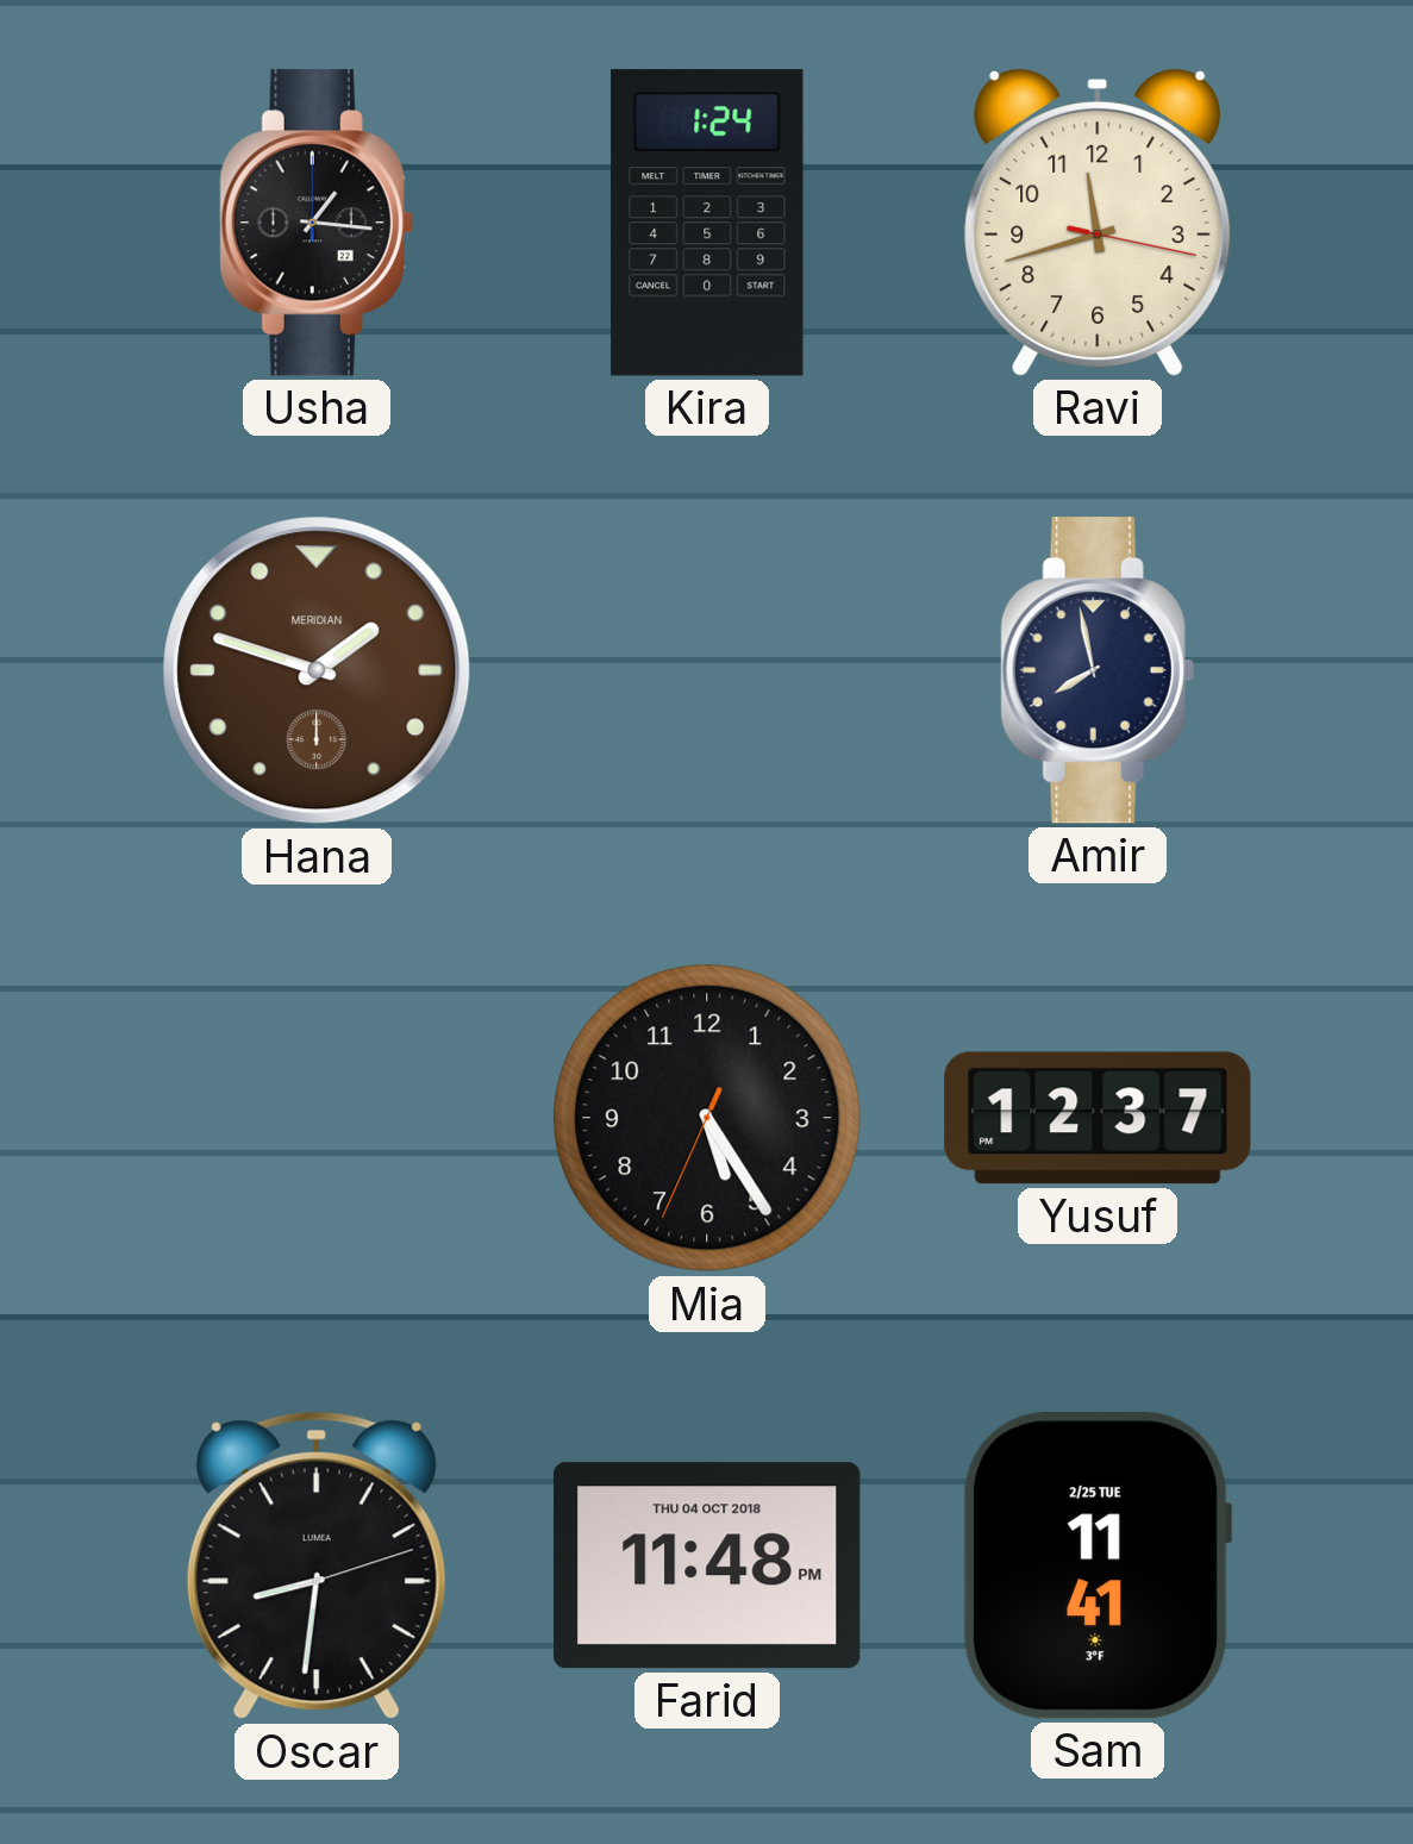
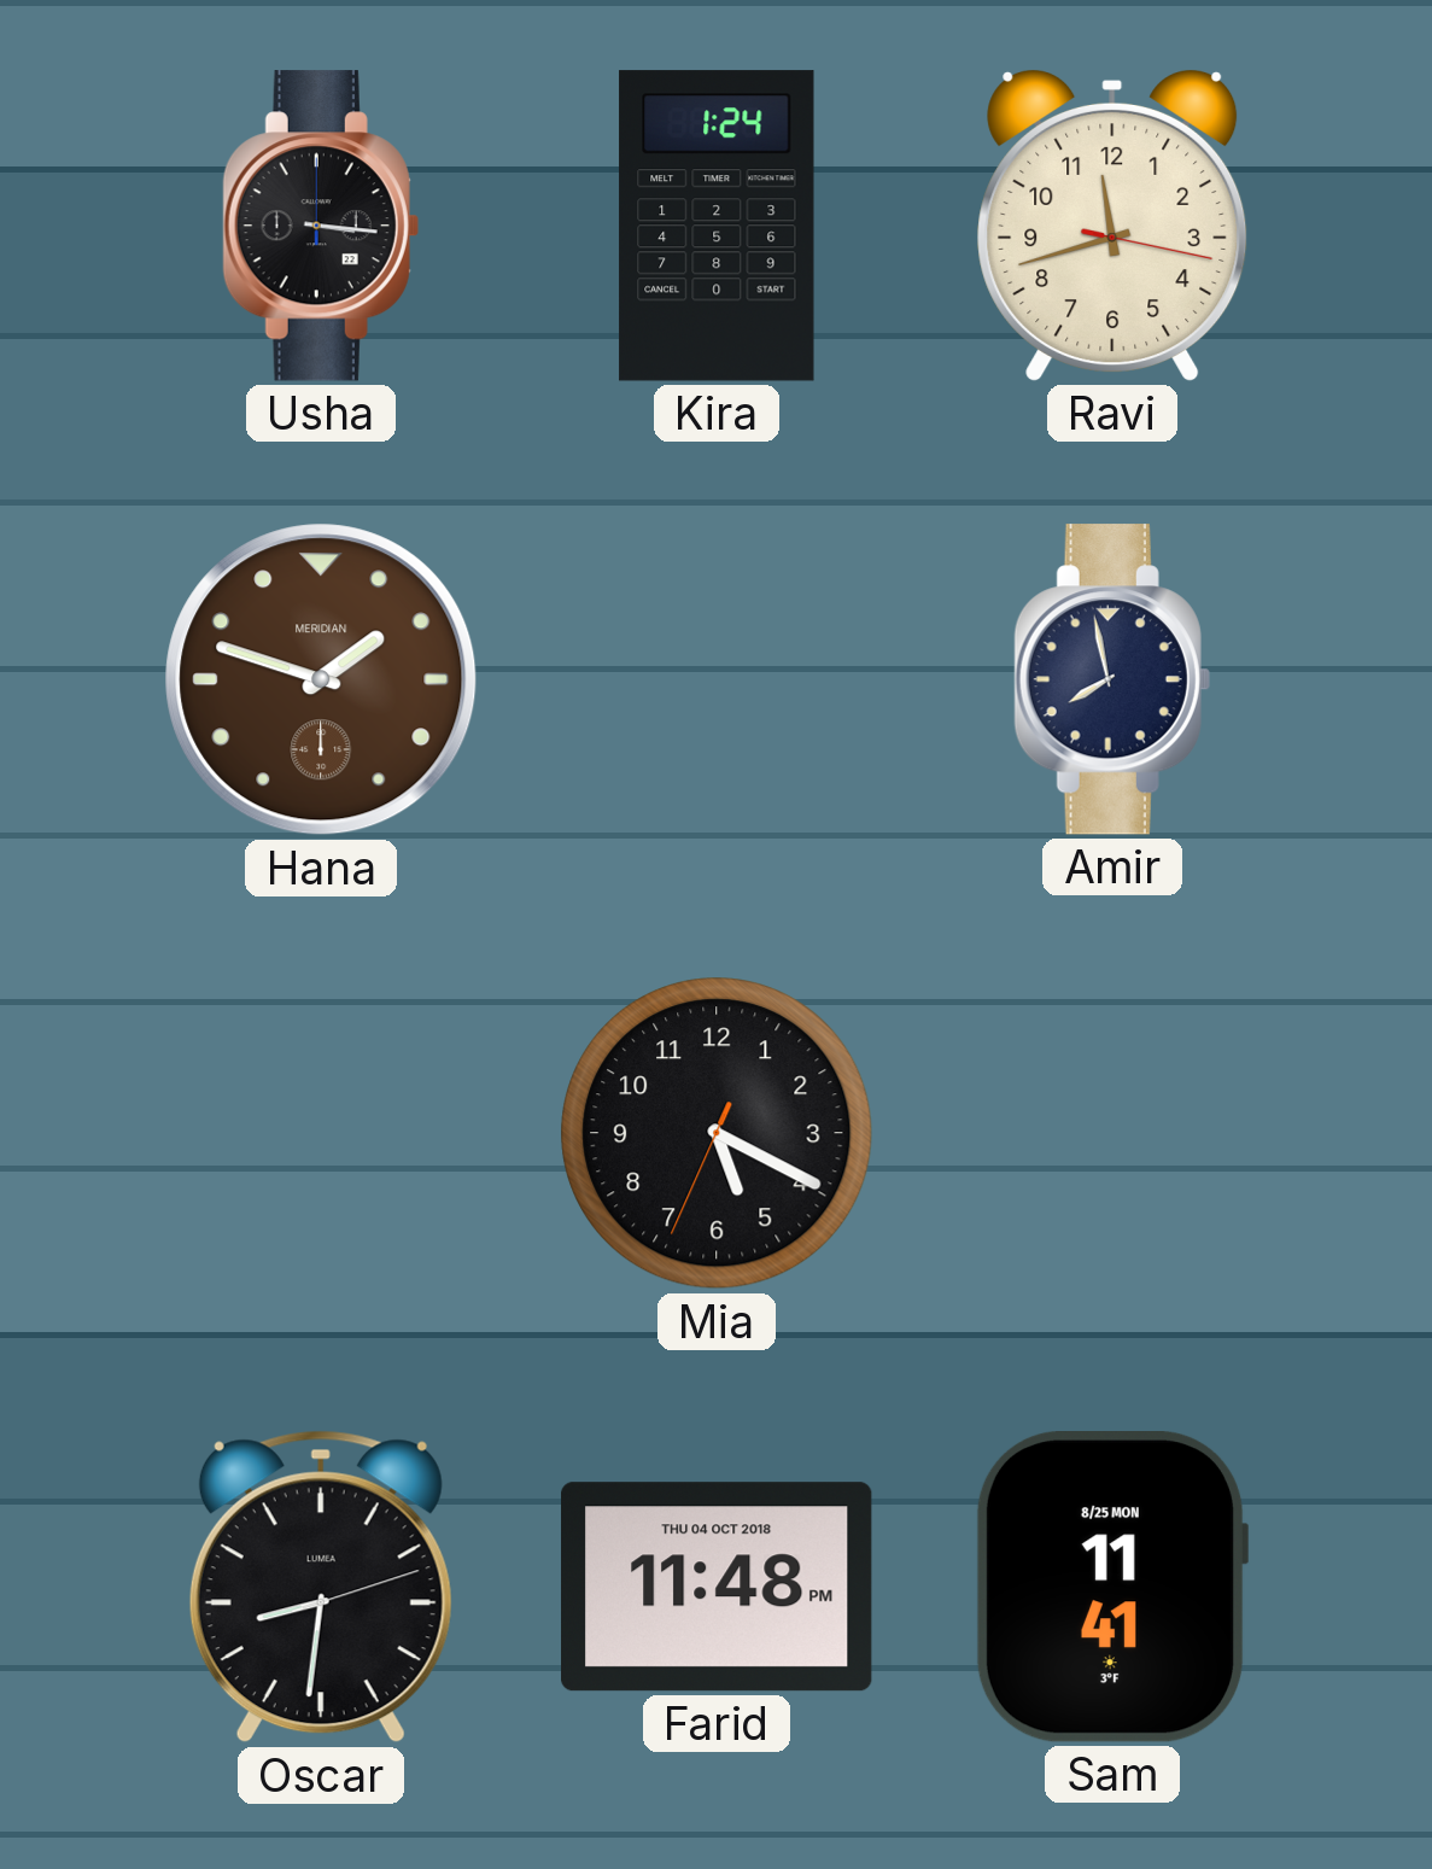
Usha: 1:16 -> 3:16
Mia: 5:24 -> 5:19
Yusuf: 12:37 -> none
Sam date: 2/25 TUE -> 8/25 MON
